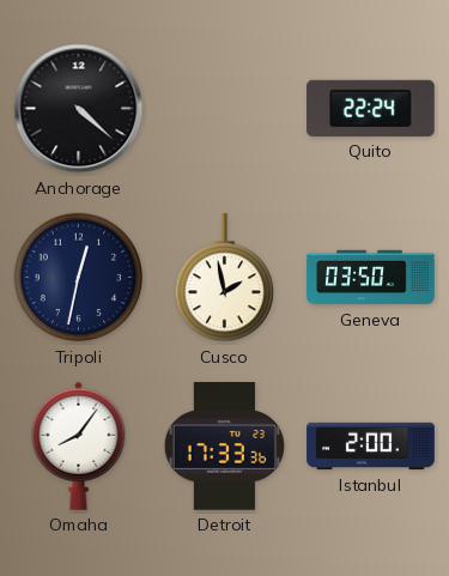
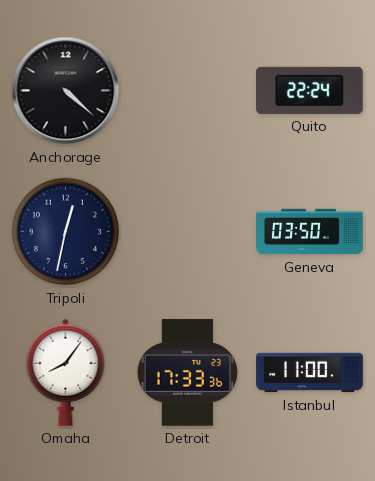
Cusco: 1:58 -> none
Istanbul: 2:00 -> 11:00
